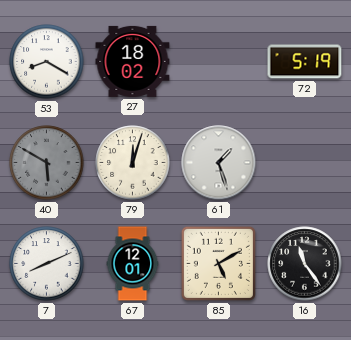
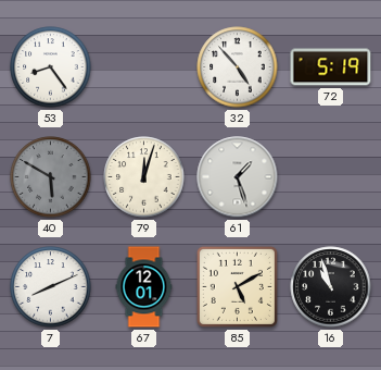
53: 8:20 -> 8:24
27: 18:02 -> none
32: none -> 4:53
16: 11:24 -> 10:57
